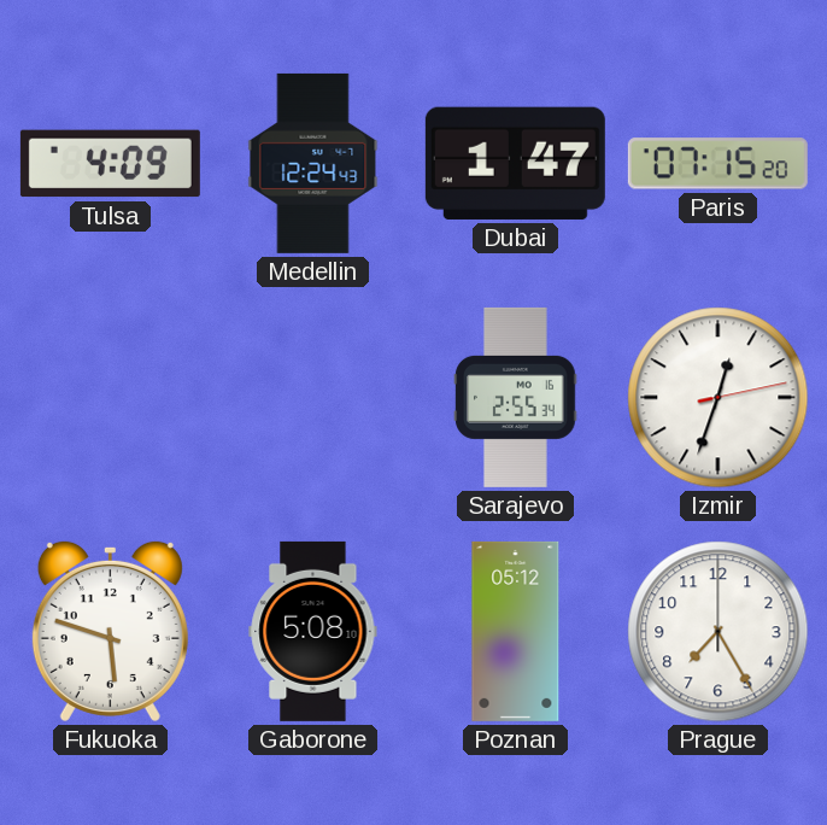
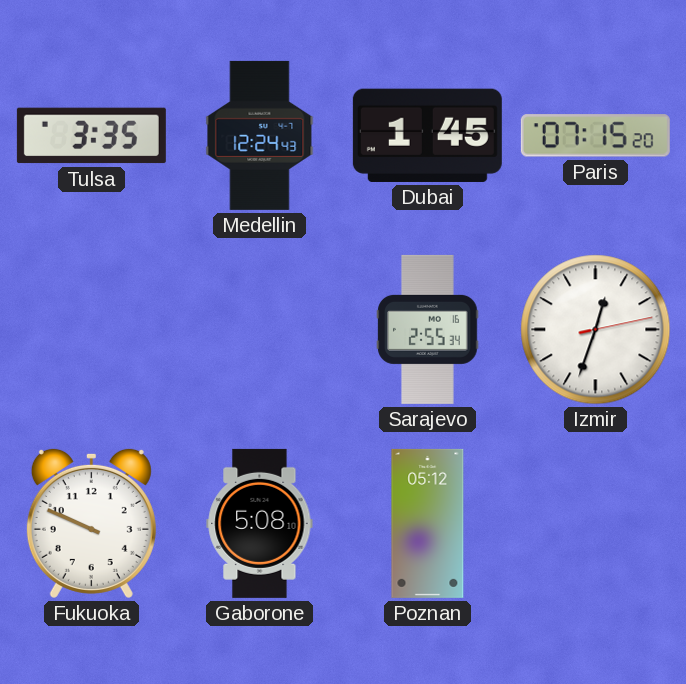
Tulsa: 4:09 -> 3:35
Dubai: 1:47 -> 1:45
Fukuoka: 5:48 -> 9:49
Prague: 7:25 -> none
